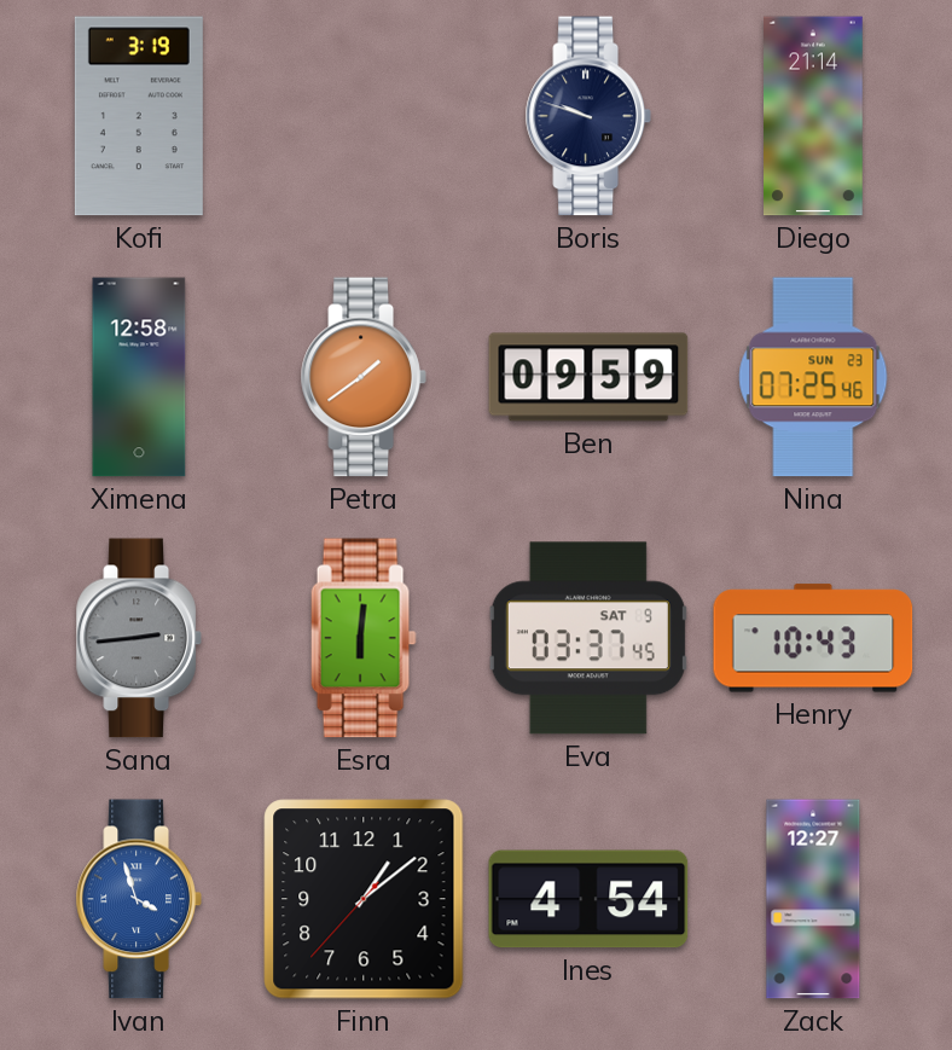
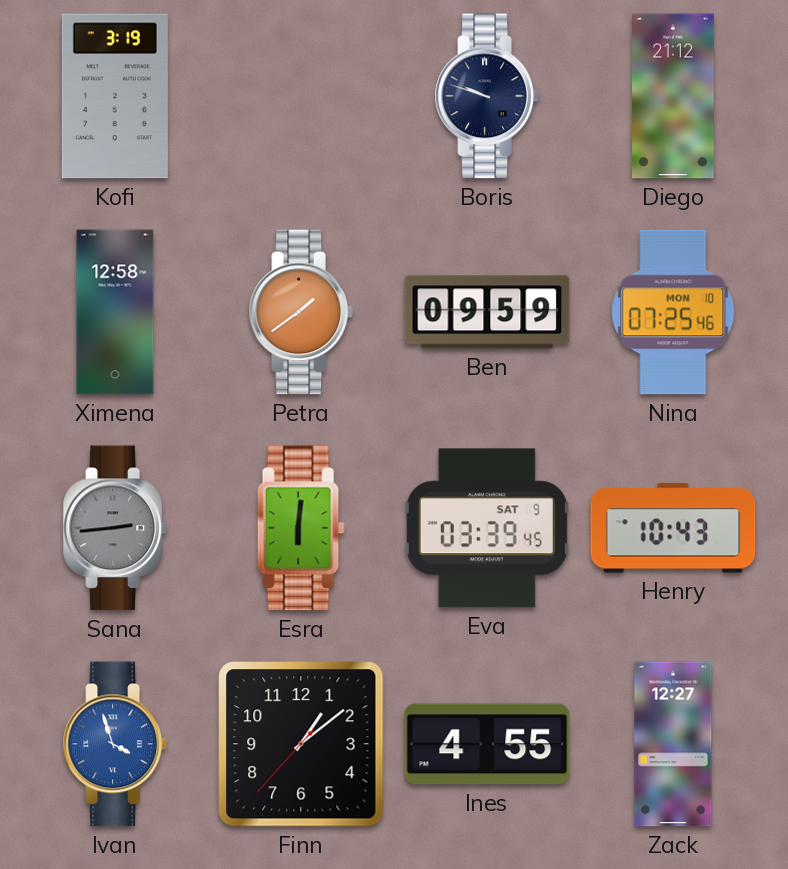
Diego: 21:14 -> 21:12
Nina date: SUN 23 -> MON 10
Eva: 03:37 -> 03:39
Ines: 4:54 -> 4:55
